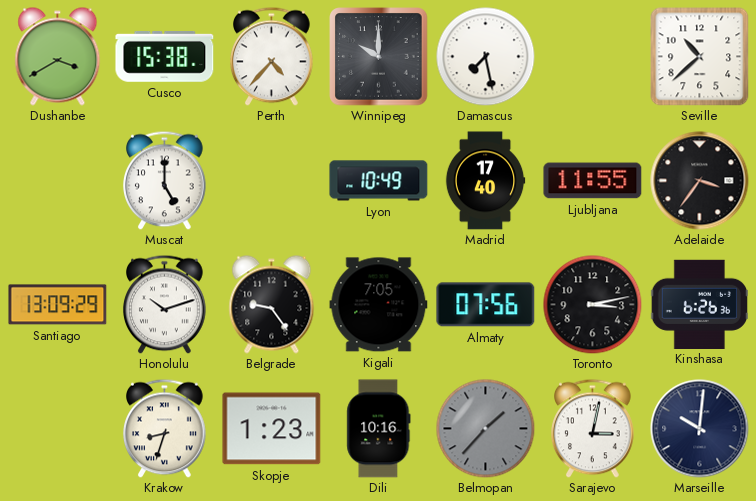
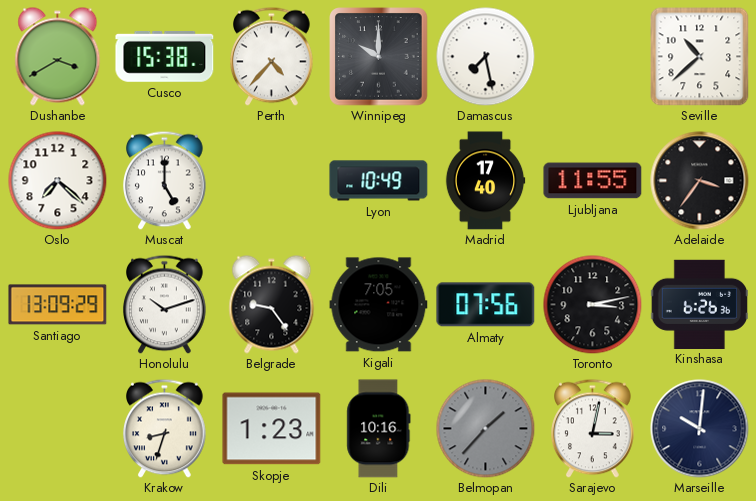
Oslo: none -> 7:22
